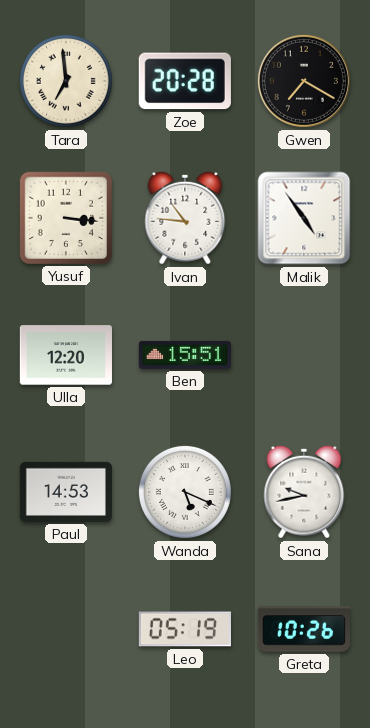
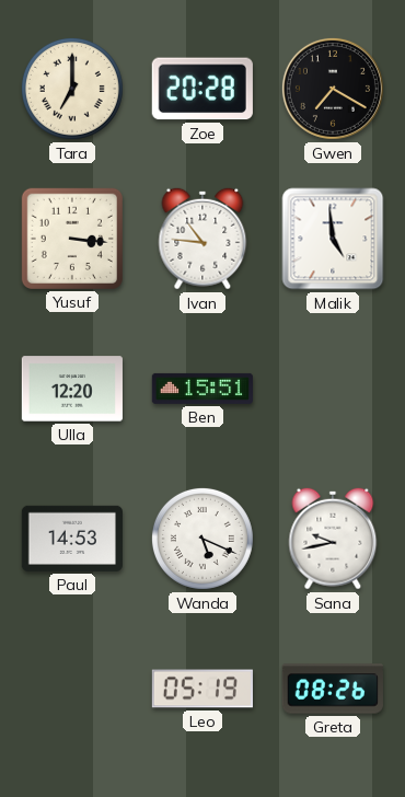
Tara: 6:59 -> 7:00
Malik: 4:54 -> 4:59
Greta: 10:26 -> 08:26
